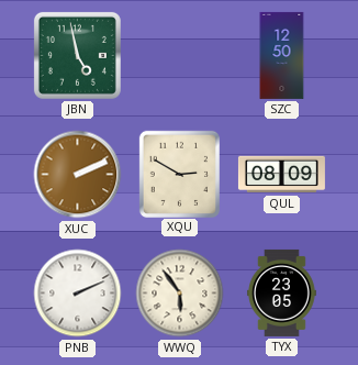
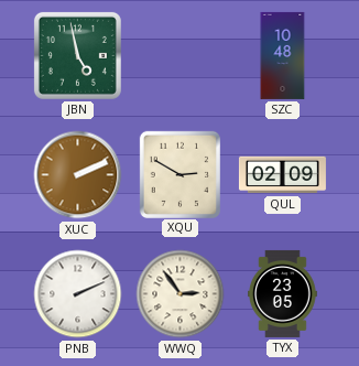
SZC: 12:50 -> 10:48
QUL: 08:09 -> 02:09
WWQ: 5:54 -> 2:54
